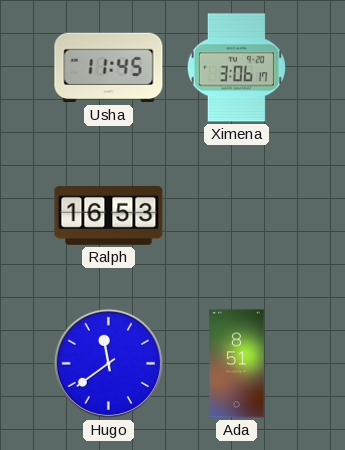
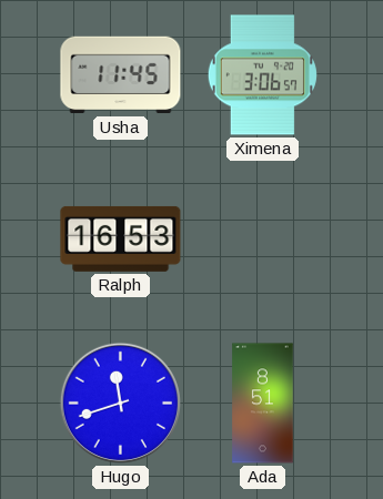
Ximena: 3:06:17 -> 3:06:57
Hugo: 11:39 -> 11:42
